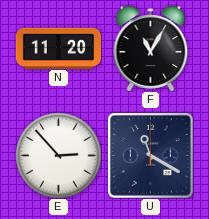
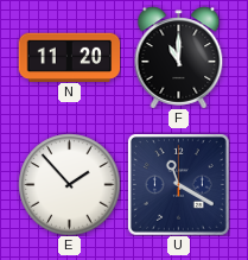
F: 11:05 -> 11:00
E: 2:53 -> 1:53
